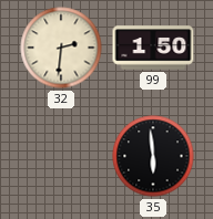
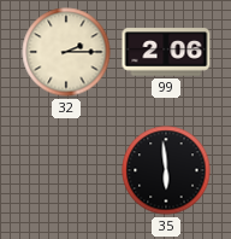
32: 2:31 -> 2:15
99: 1:50 -> 2:06
